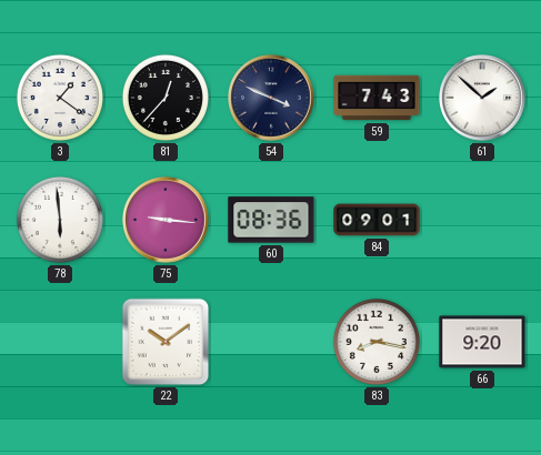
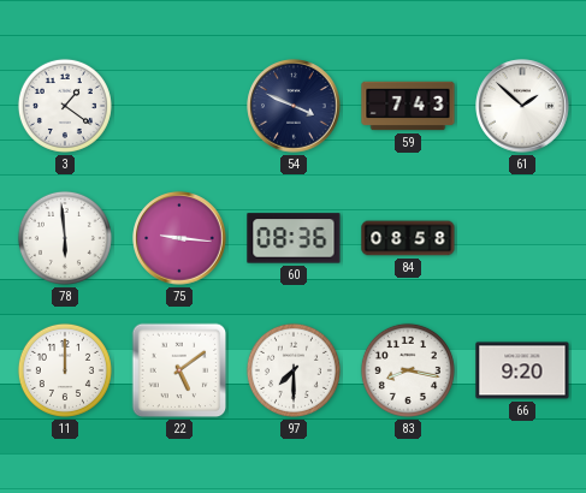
81: 12:37 -> none
84: 09:01 -> 08:58
11: none -> 12:00
22: 10:09 -> 5:09
97: none -> 7:30
